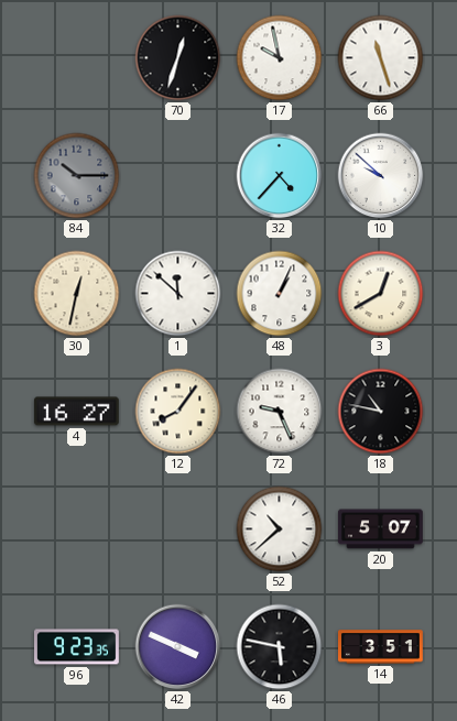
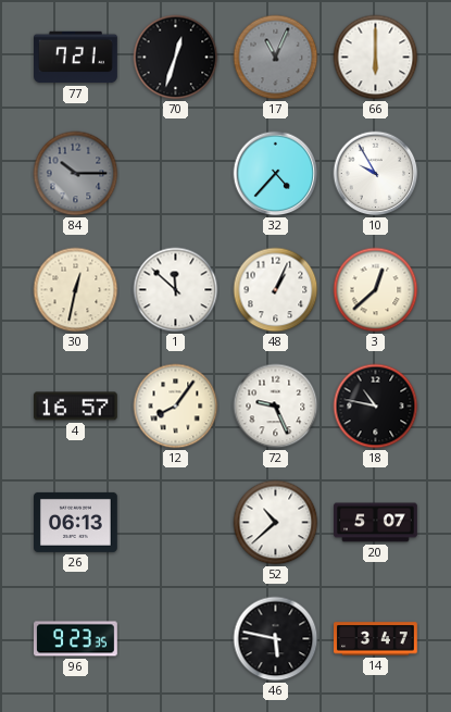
77: none -> 7:21
17: 9:58 -> 11:04
17 dial: white -> grey
66: 11:27 -> 6:00
10: 9:52 -> 9:55
3: 12:40 -> 12:38
4: 16:27 -> 16:57
26: none -> 06:13
42: 3:49 -> none
14: 3:51 -> 3:47
